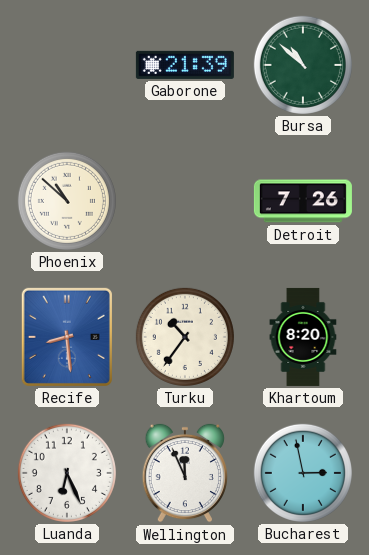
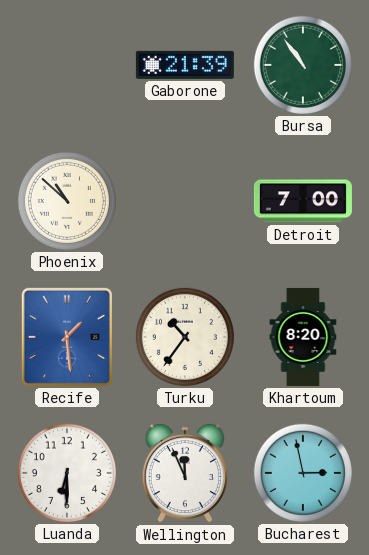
Bursa: 10:52 -> 10:54
Detroit: 7:26 -> 7:00
Recife: 8:29 -> 1:29
Luanda: 6:26 -> 6:30
